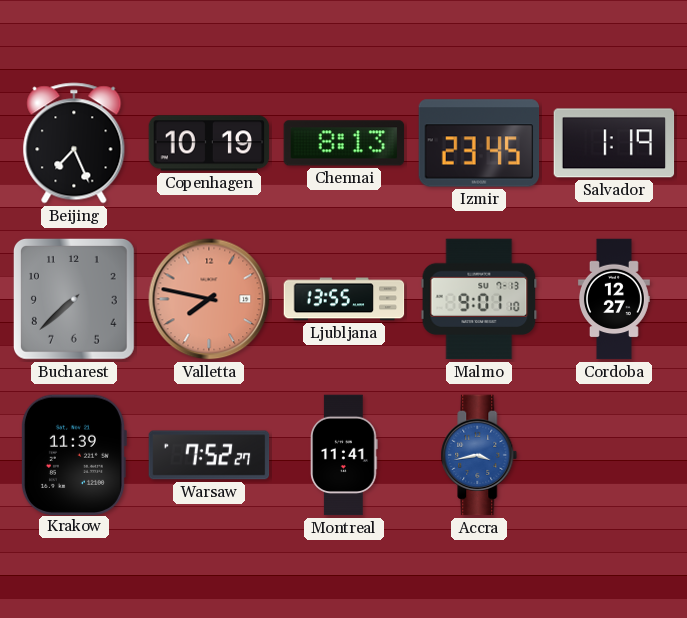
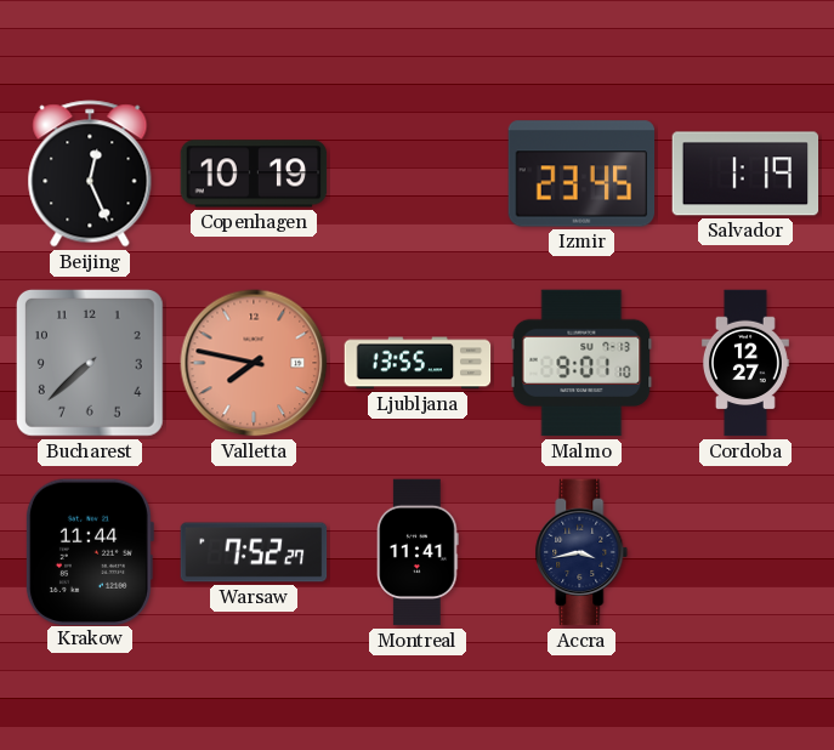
Beijing: 7:26 -> 12:26
Chennai: 8:13 -> none
Krakow: 11:39 -> 11:44
Accra dial: blue -> navy
